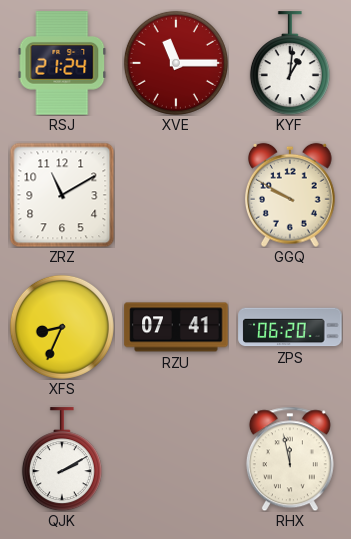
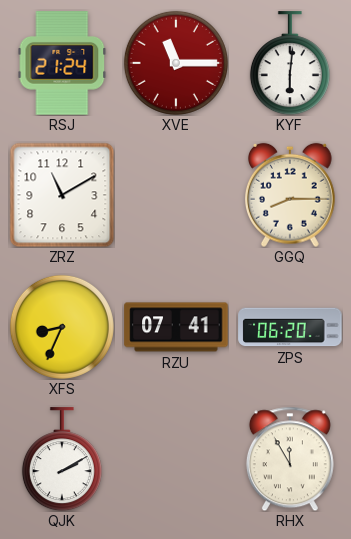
KYF: 1:01 -> 6:01
GGQ: 9:50 -> 8:15
RHX: 11:58 -> 11:55
